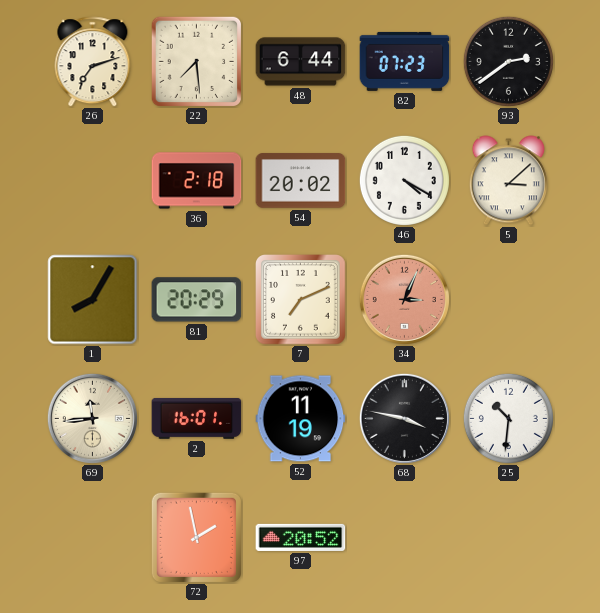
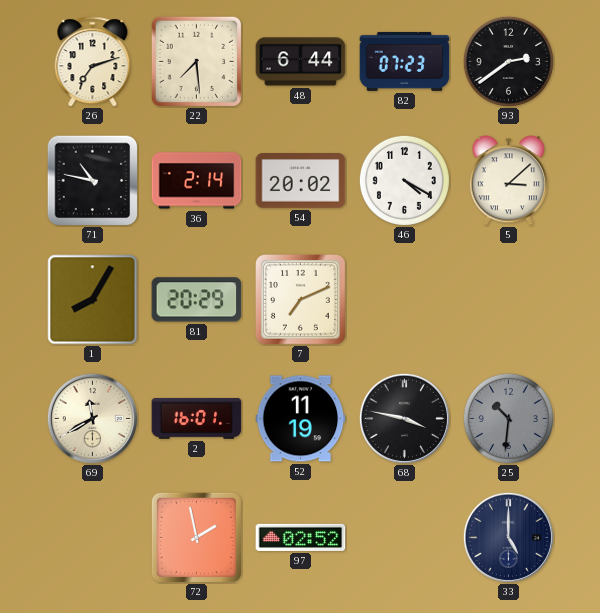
71: none -> 10:47
36: 2:18 -> 2:14
34: 3:04 -> none
69: 11:44 -> 11:40
25 dial: white -> grey
97: 20:52 -> 02:52
33: none -> 5:00
